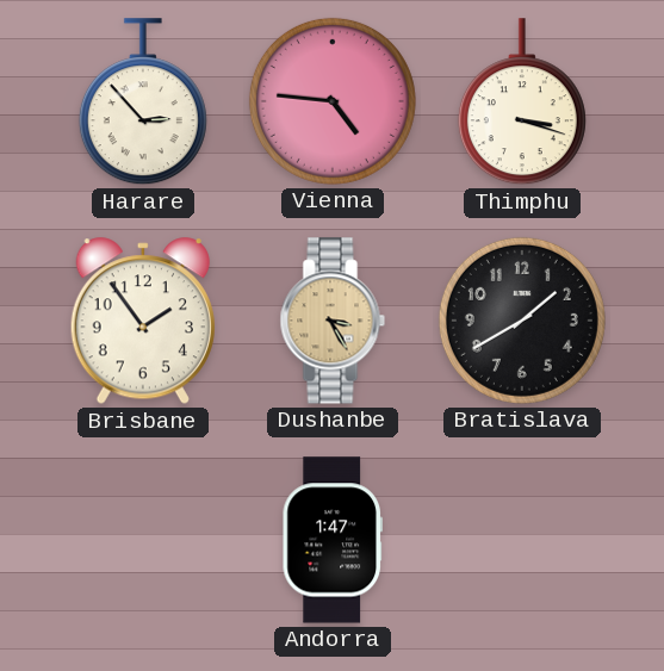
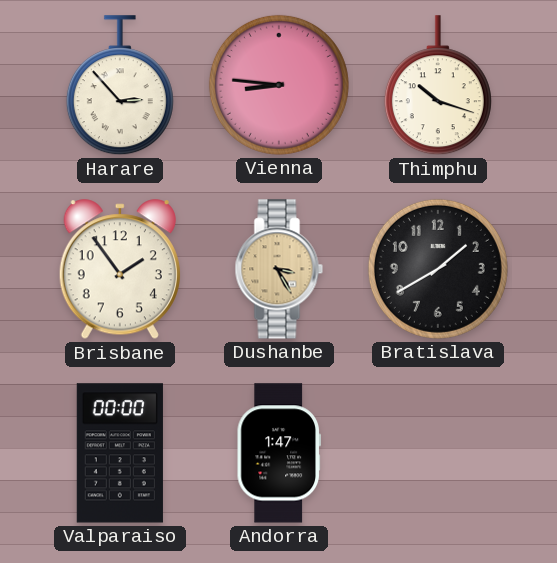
Vienna: 4:46 -> 8:46
Thimphu: 3:18 -> 10:18
Valparaiso: none -> 00:00
